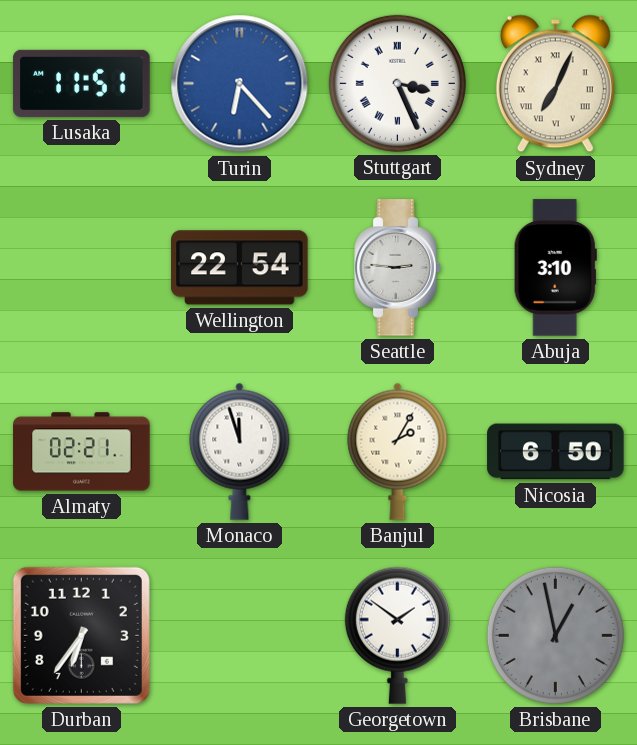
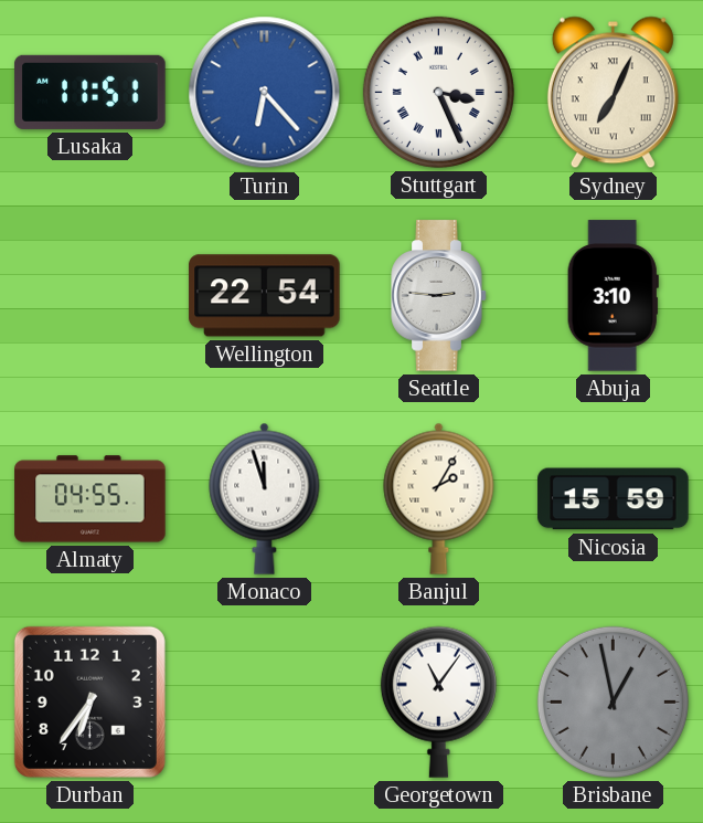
Almaty: 02:21 -> 04:55
Nicosia: 6:50 -> 15:59
Georgetown: 1:51 -> 11:06
